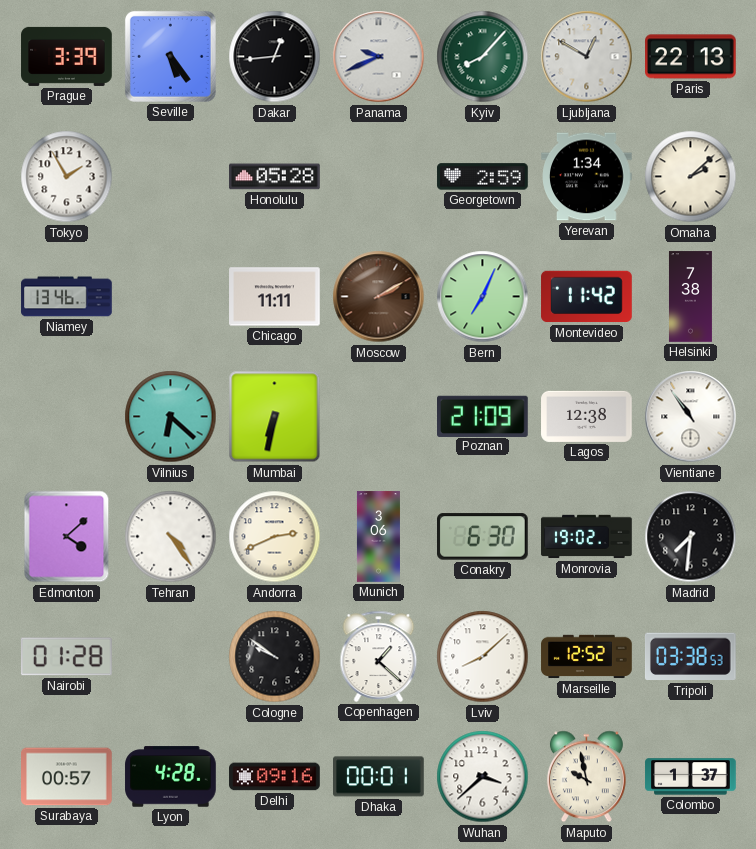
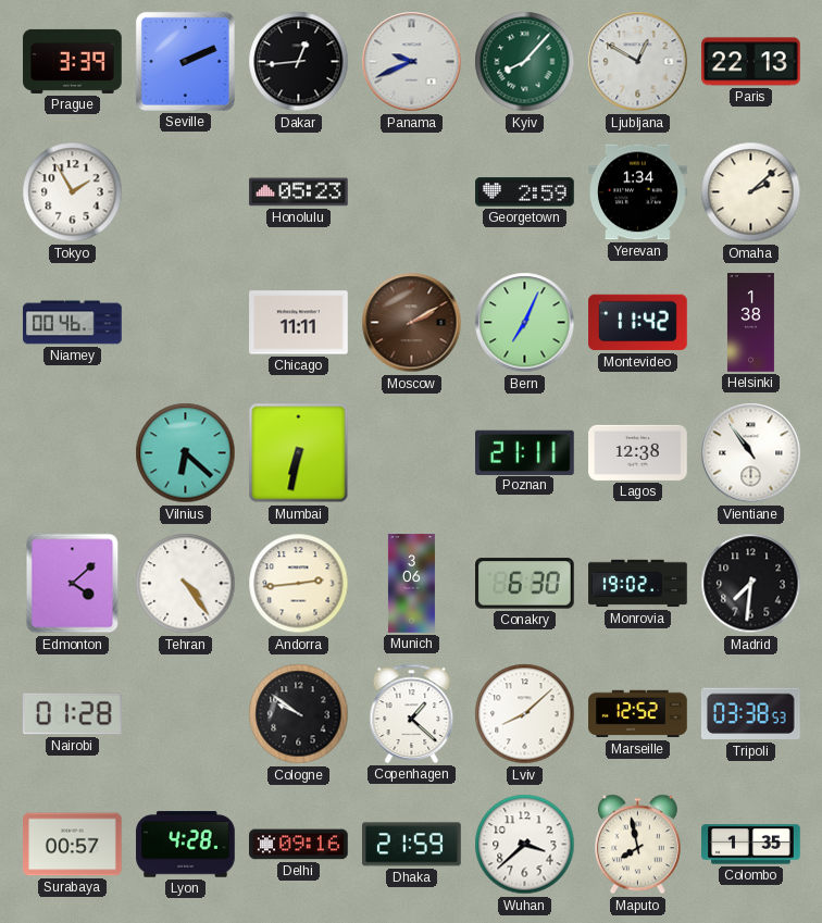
Seville: 5:24 -> 2:11
Honolulu: 05:28 -> 05:23
Niamey: 13:46 -> 00:46
Helsinki: 7:38 -> 1:38
Poznan: 21:09 -> 21:11
Andorra: 2:41 -> 2:44
Dhaka: 00:01 -> 21:59
Maputo: 9:58 -> 7:58
Colombo: 1:37 -> 1:35
